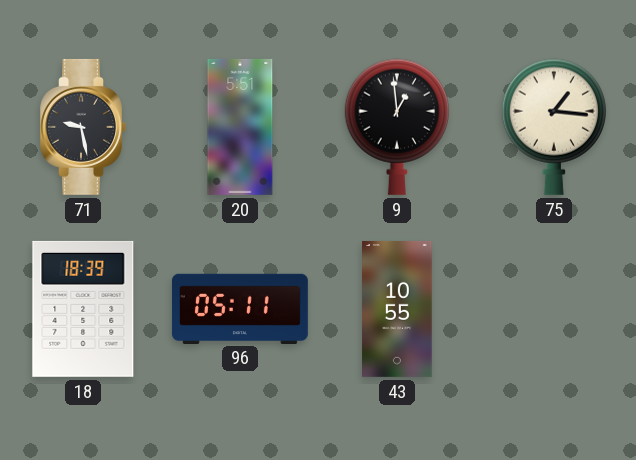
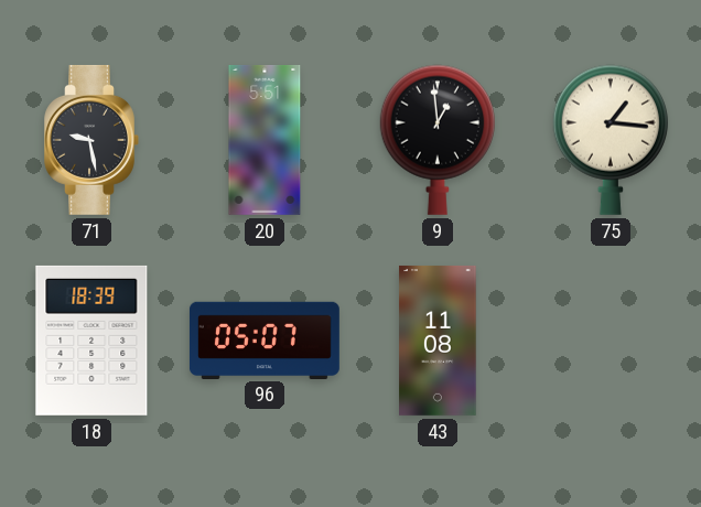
96: 05:11 -> 05:07
43: 10:55 -> 11:08
